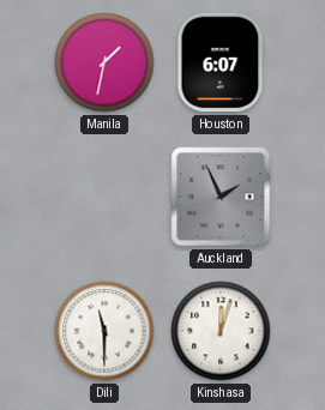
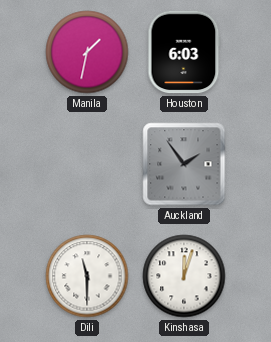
Houston: 6:07 -> 6:03
Auckland: 1:56 -> 1:54
